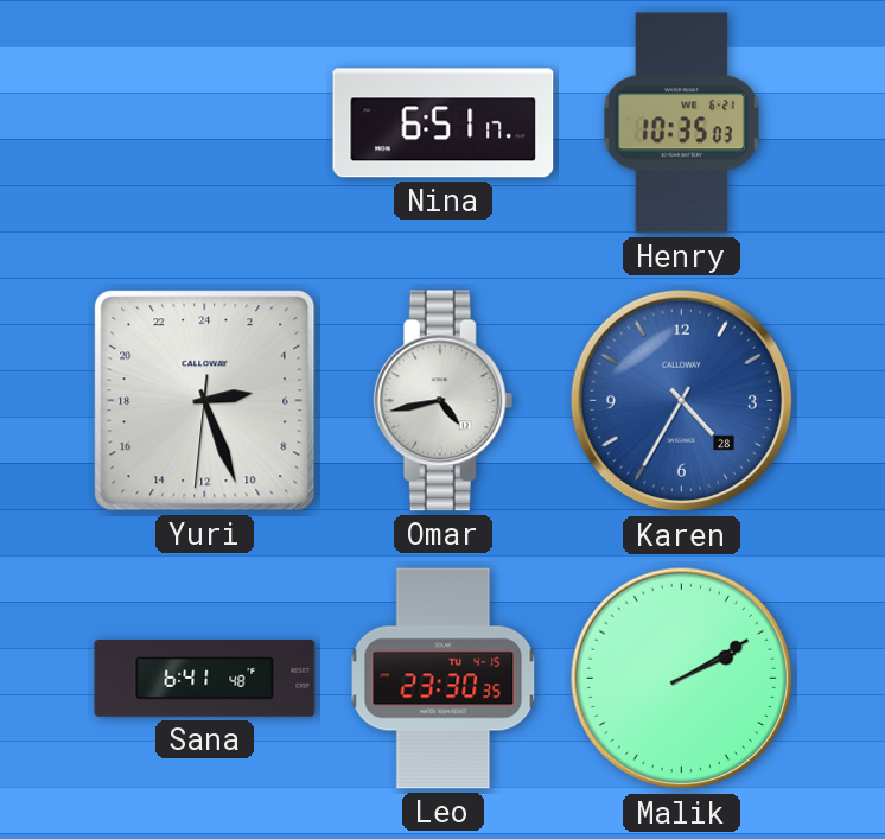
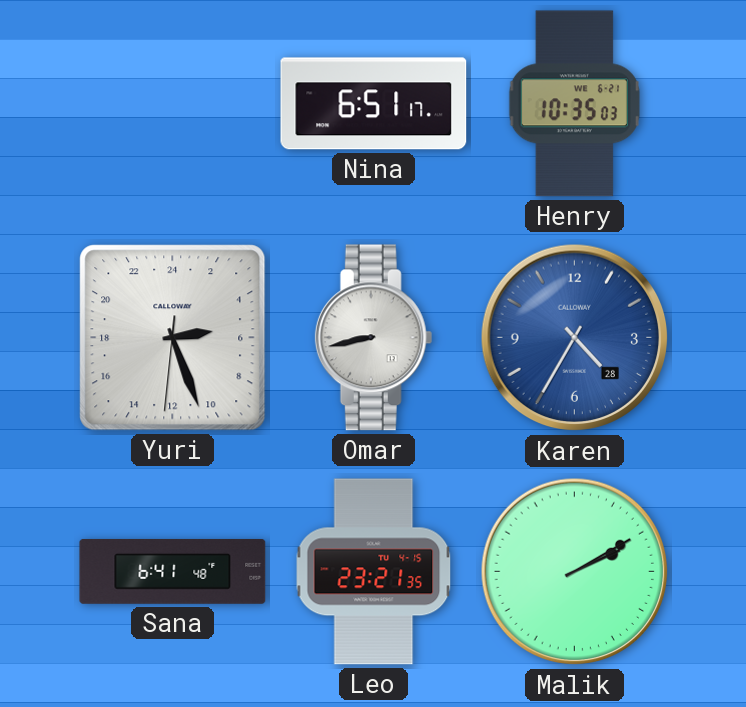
Omar: 4:43 -> 8:43
Leo: 23:30 -> 23:21
